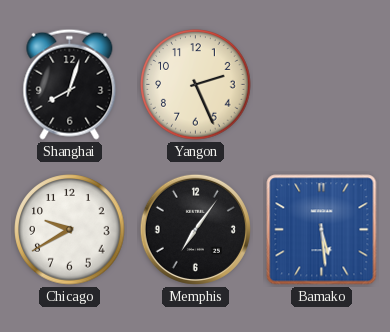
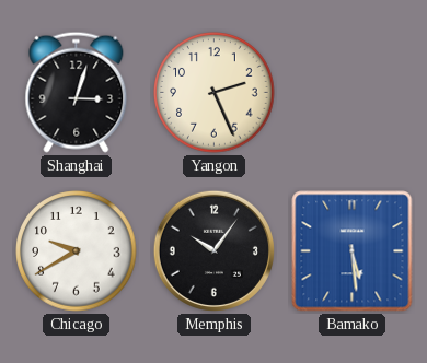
Shanghai: 8:03 -> 3:03
Memphis: 7:06 -> 10:06
